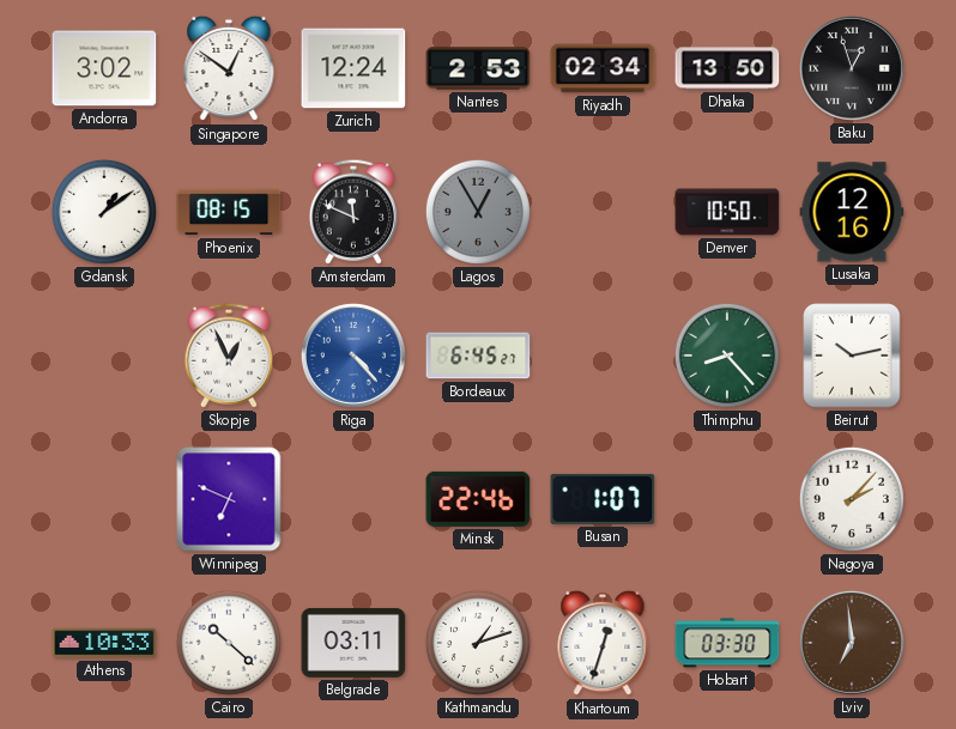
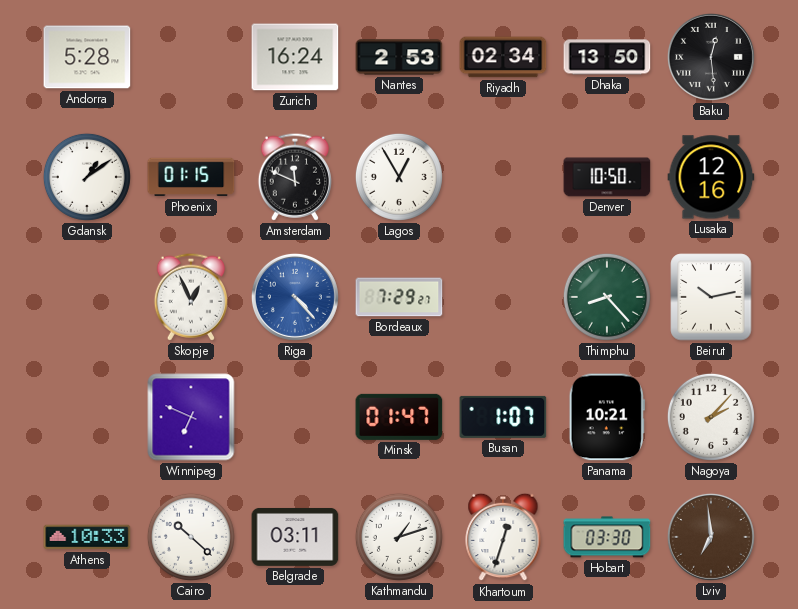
Andorra: 3:02 -> 5:28
Singapore: 12:51 -> none
Zurich: 12:24 -> 16:24
Baku: 12:57 -> 12:29
Phoenix: 08:15 -> 01:15
Lagos dial: grey -> white
Bordeaux: 6:45 -> 7:29
Minsk: 22:46 -> 01:47
Panama: none -> 10:21
